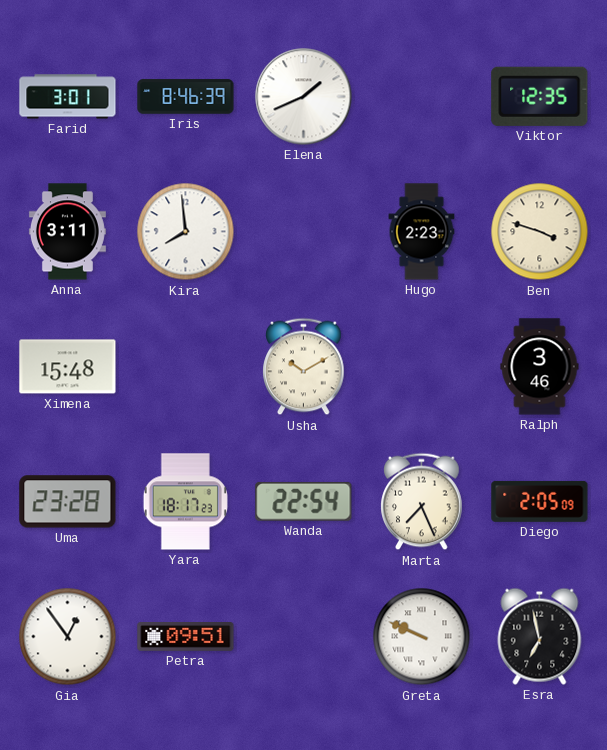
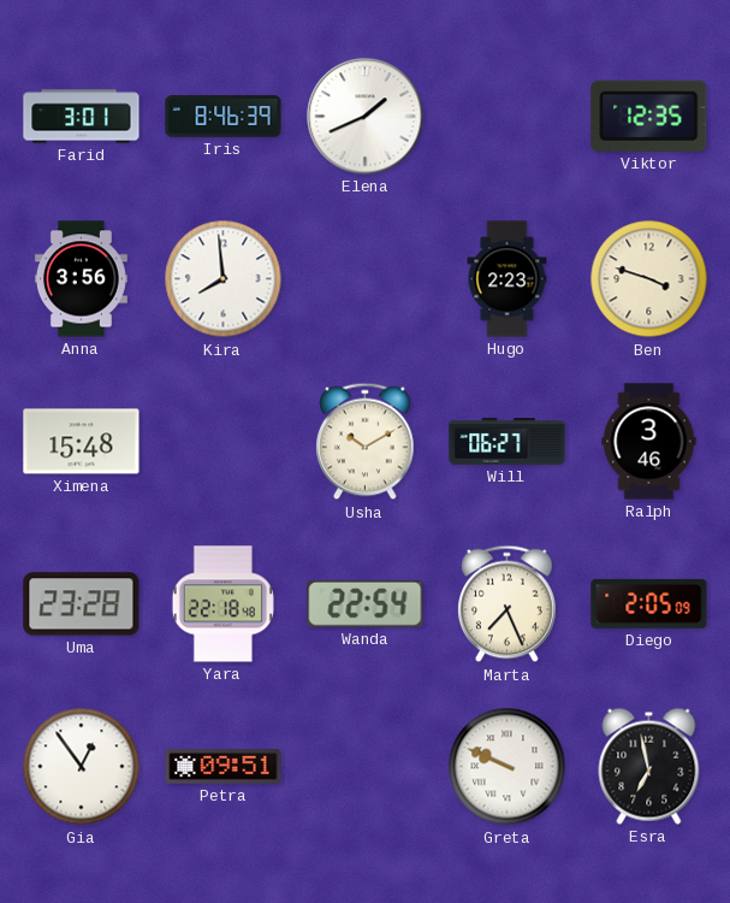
Anna: 3:11 -> 3:56
Will: none -> 06:27
Yara: 18:17 -> 22:18
